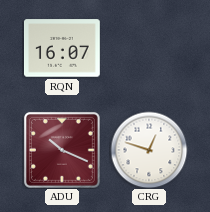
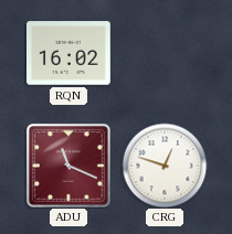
RQN: 16:07 -> 16:02
ADU: 10:19 -> 11:19
